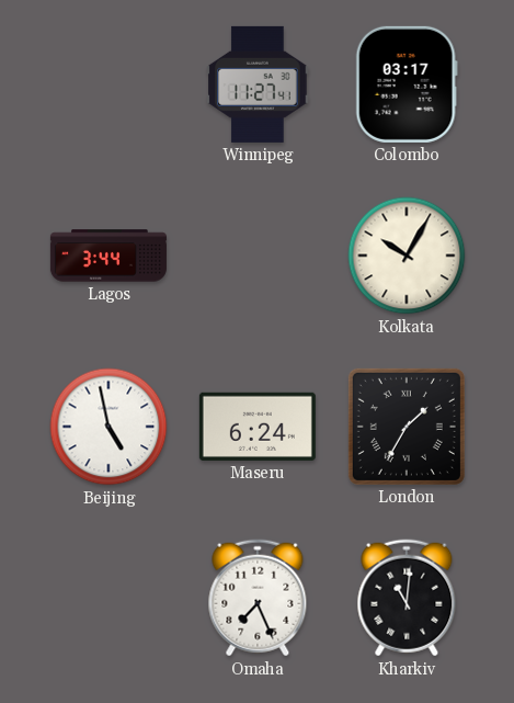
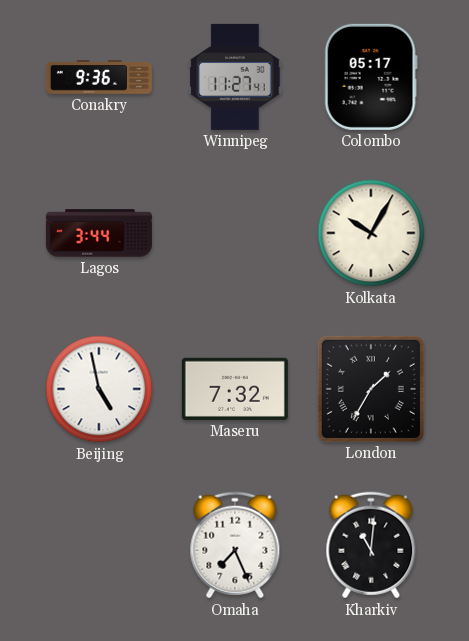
Conakry: none -> 9:36
Colombo: 03:17 -> 05:17
Maseru: 6:24 -> 7:32
